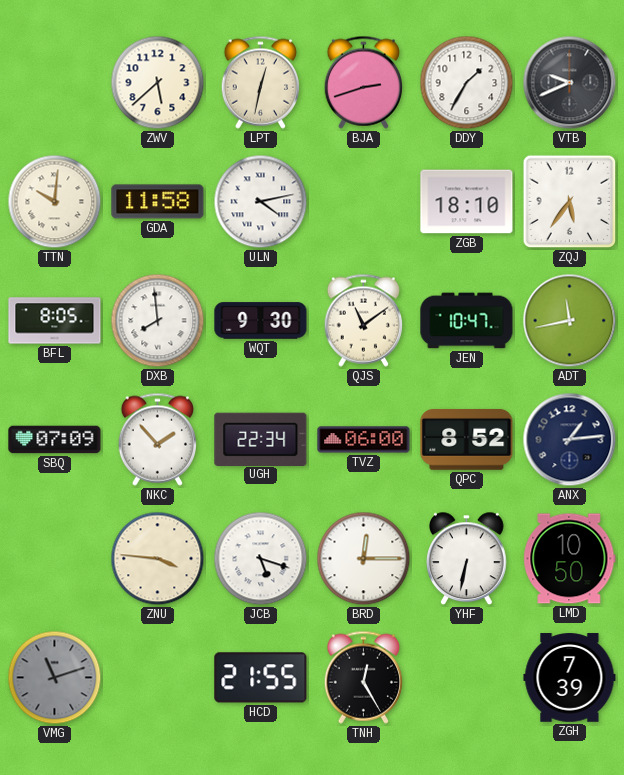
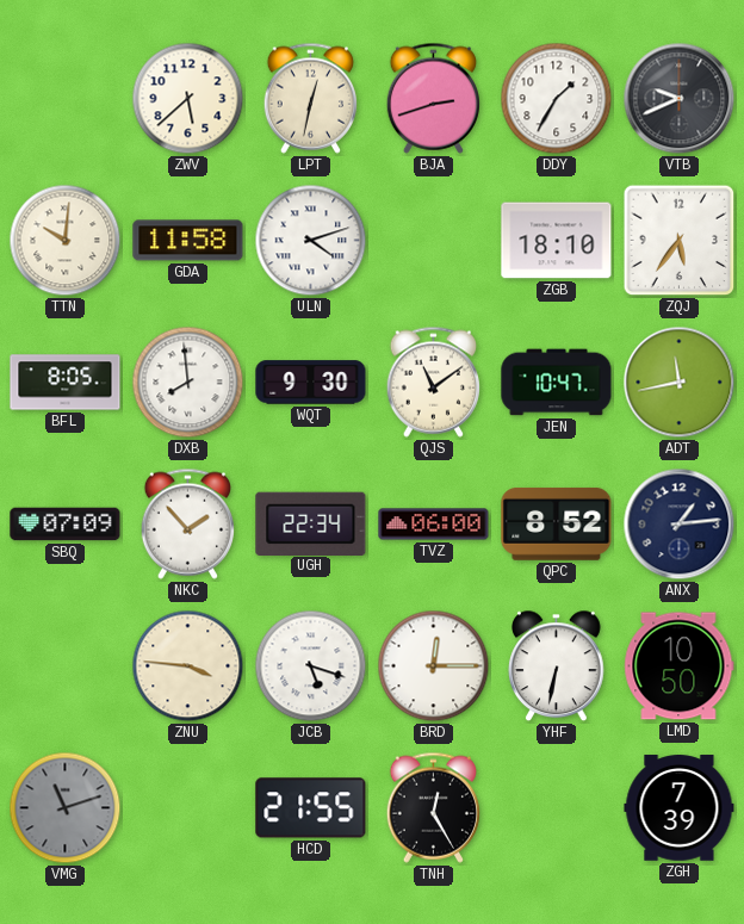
ULN: 4:13 -> 4:12
